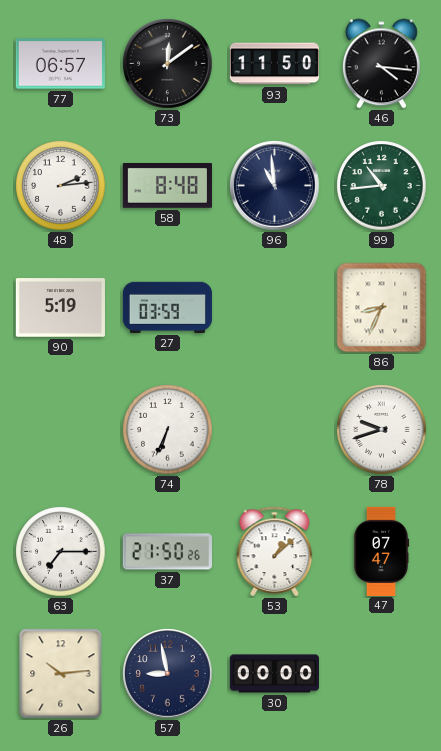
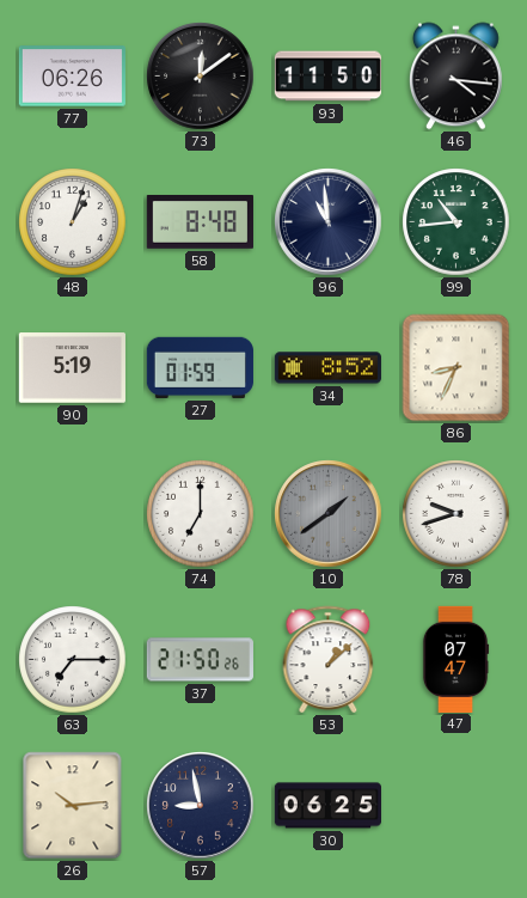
77: 06:57 -> 06:26
48: 2:14 -> 1:03
27: 03:59 -> 01:59
34: none -> 8:52
74: 6:34 -> 7:00
10: none -> 1:39
30: 00:00 -> 06:25
